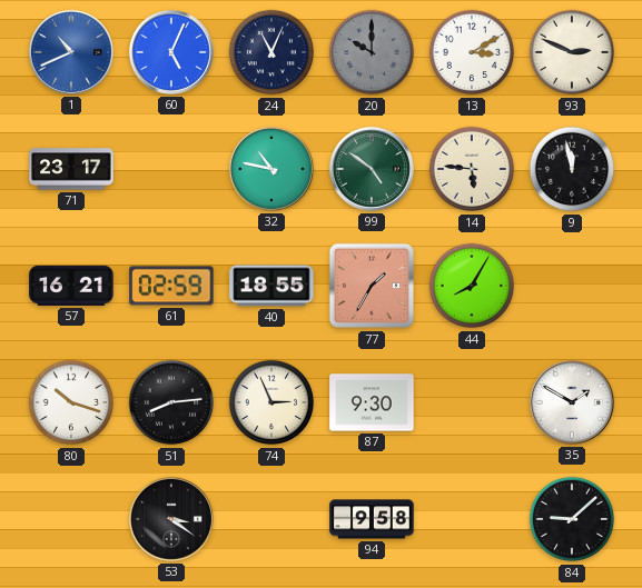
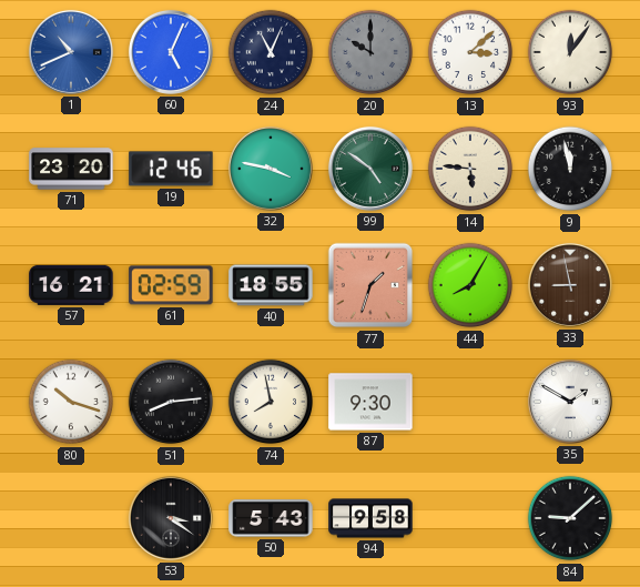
13: 3:10 -> 3:08
93: 2:49 -> 12:06
71: 23:17 -> 23:20
19: none -> 12:46
32: 10:47 -> 3:47
77: 1:35 -> 1:33
33: none -> 8:58
74: 2:56 -> 7:58
50: none -> 5:43
